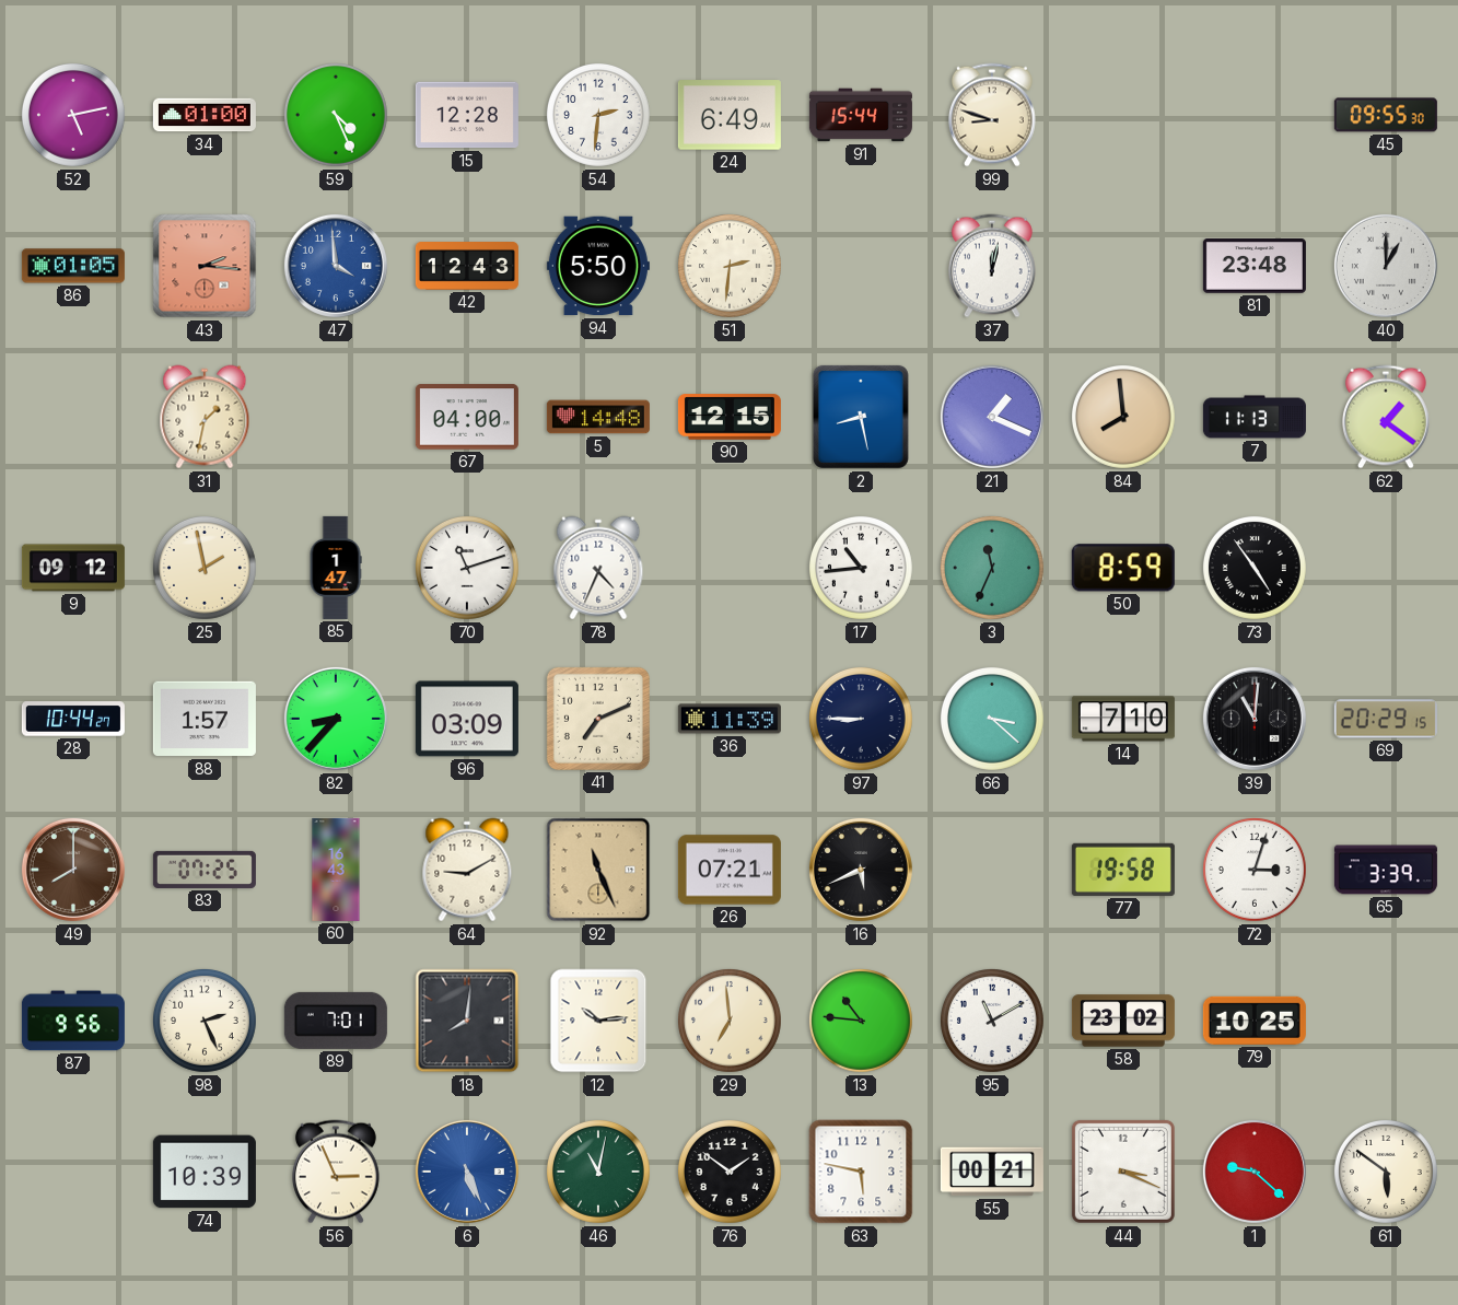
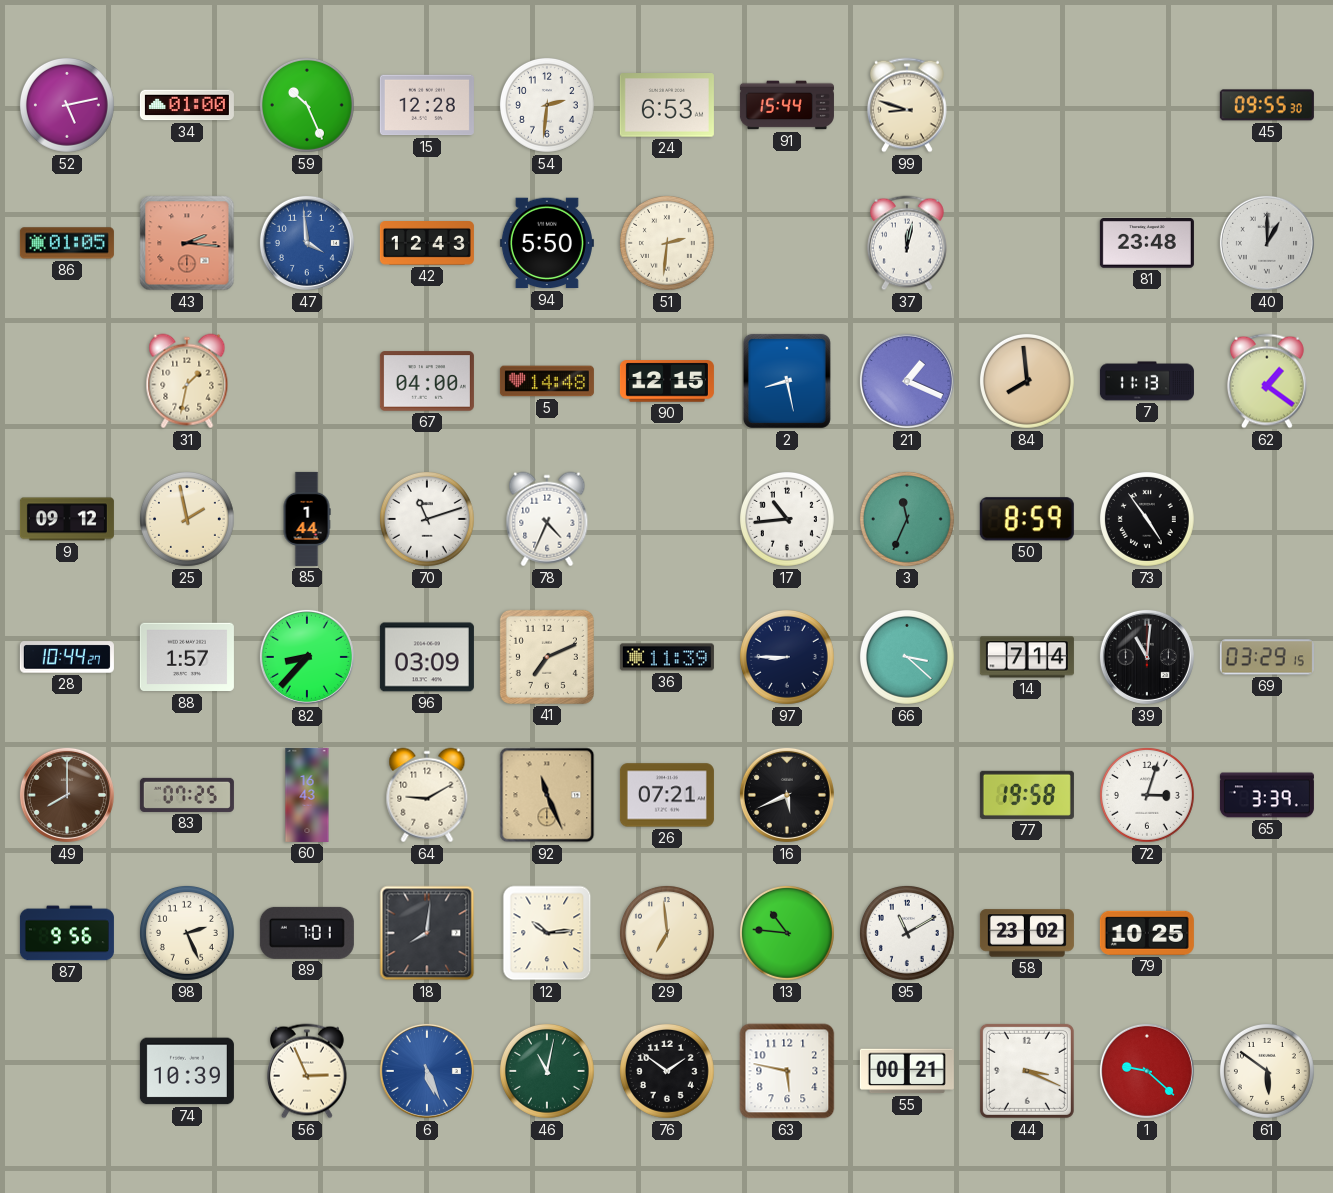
59: 4:26 -> 10:26
24: 6:49 -> 6:53
85: 1:47 -> 1:44
14: 7:10 -> 7:14
69: 20:29 -> 03:29
